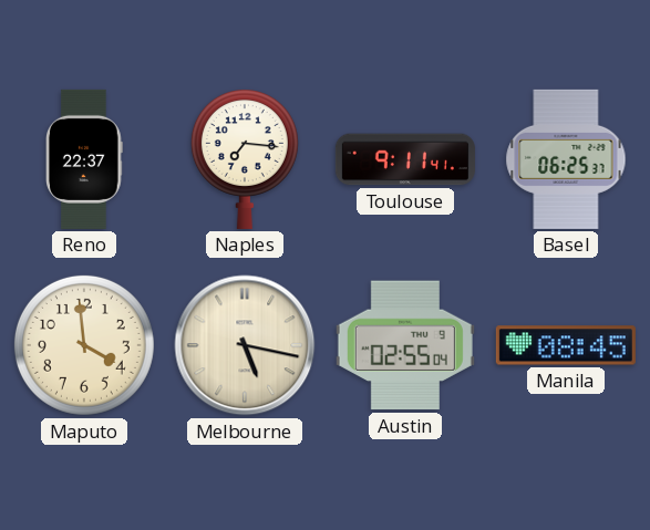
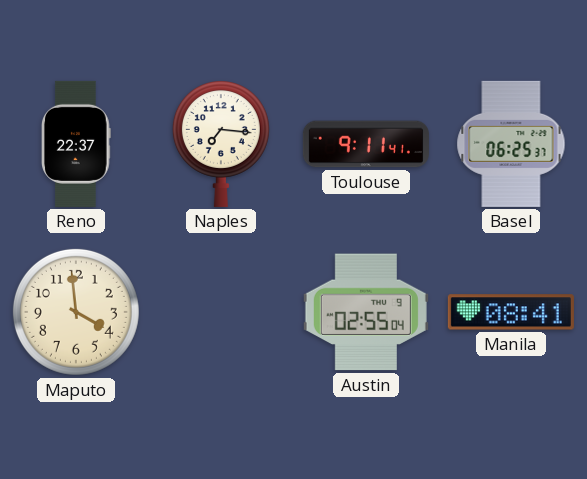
Melbourne: 5:17 -> none
Manila: 08:45 -> 08:41
